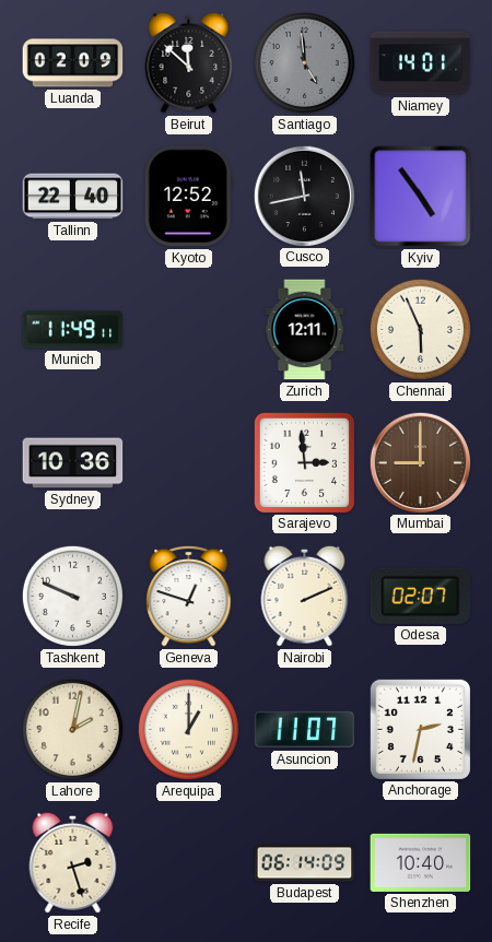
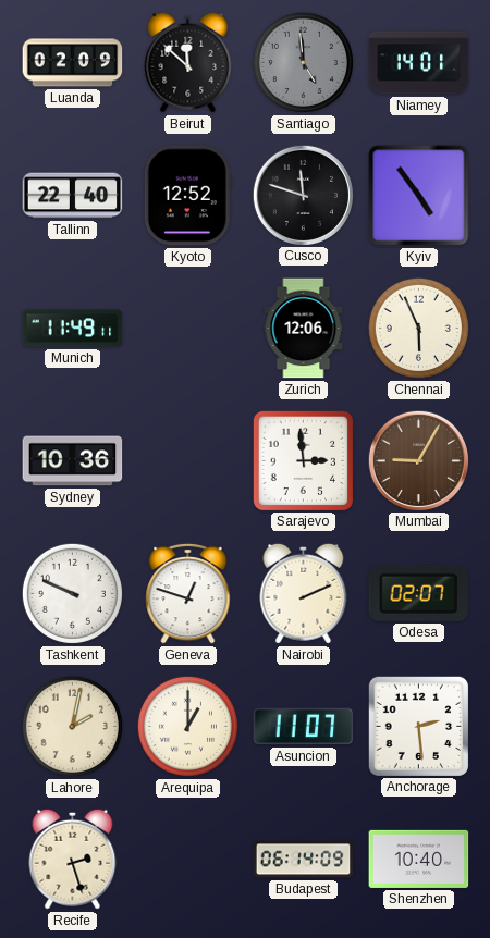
Cusco: 11:43 -> 11:48
Zurich: 12:11 -> 12:06
Mumbai: 9:00 -> 9:05
Anchorage: 2:32 -> 2:29
